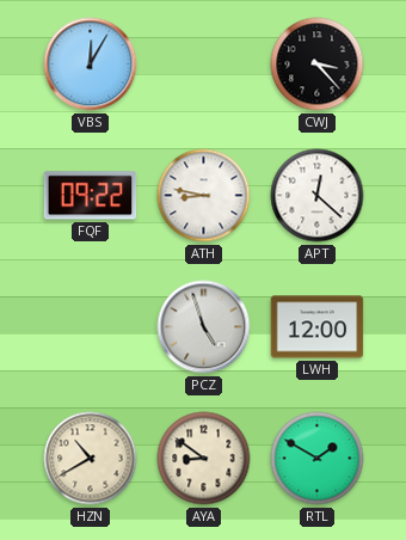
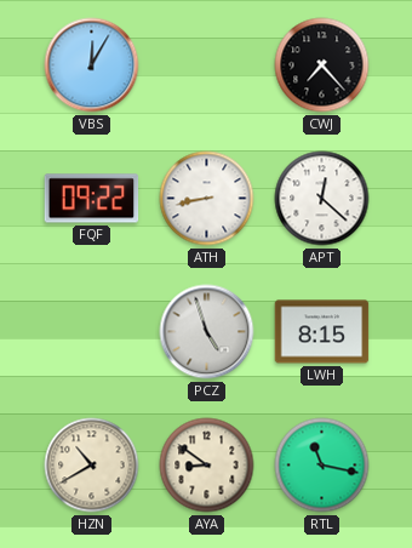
CWJ: 3:23 -> 7:23
ATH: 8:47 -> 8:43
LWH: 12:00 -> 8:15
RTL: 1:50 -> 11:17
